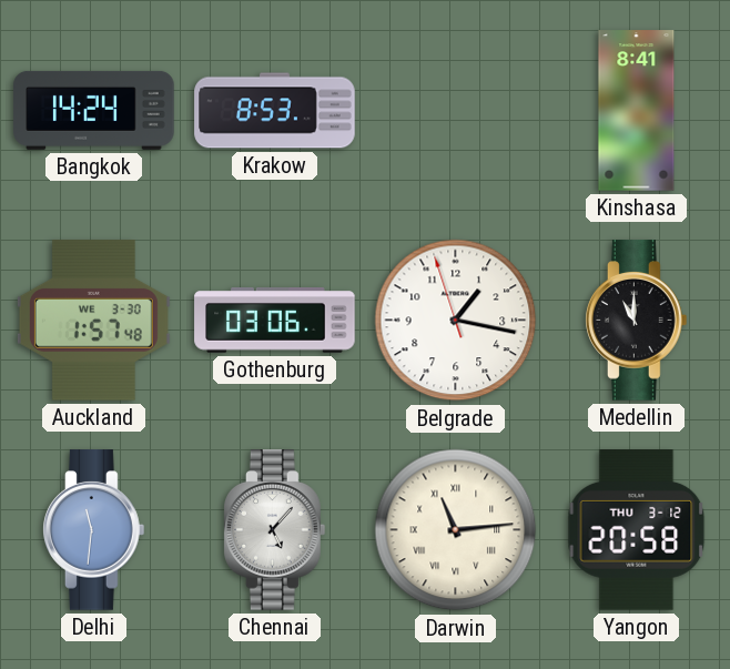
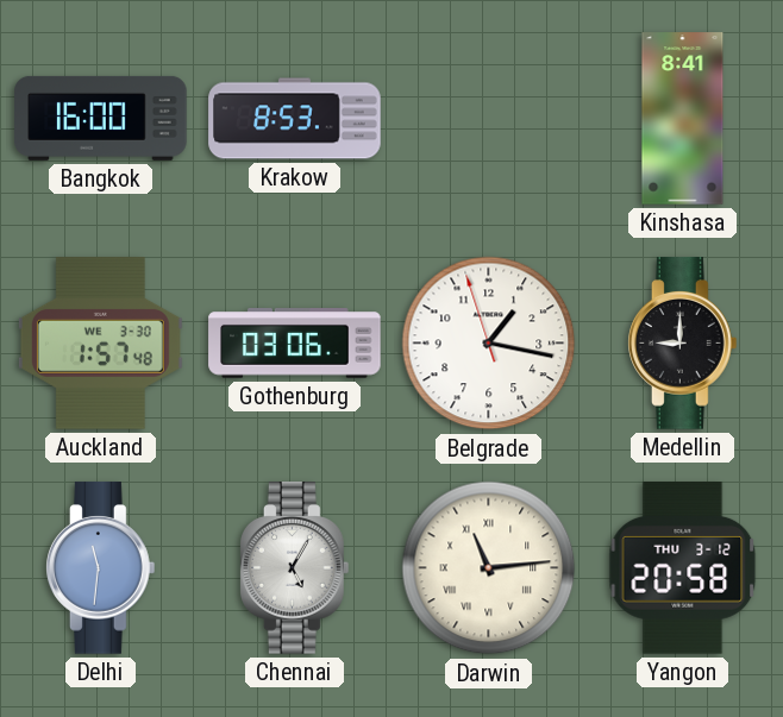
Bangkok: 14:24 -> 16:00
Medellin: 11:00 -> 9:00
Chennai: 5:07 -> 5:05
